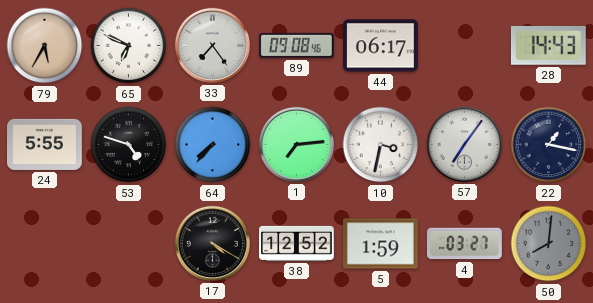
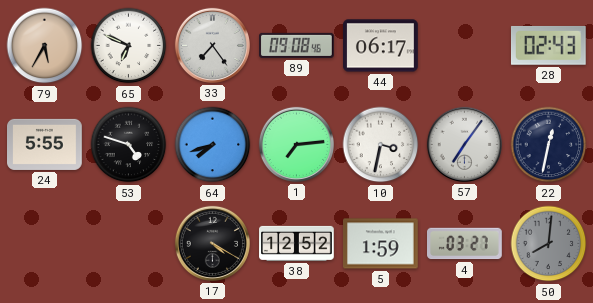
28: 14:43 -> 02:43
64: 7:37 -> 7:42
22: 1:17 -> 12:32
